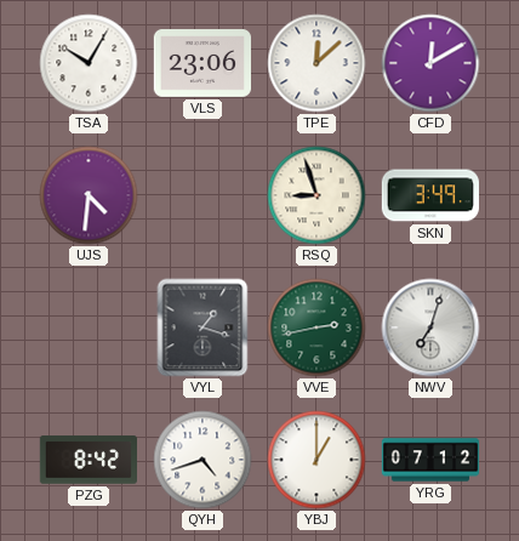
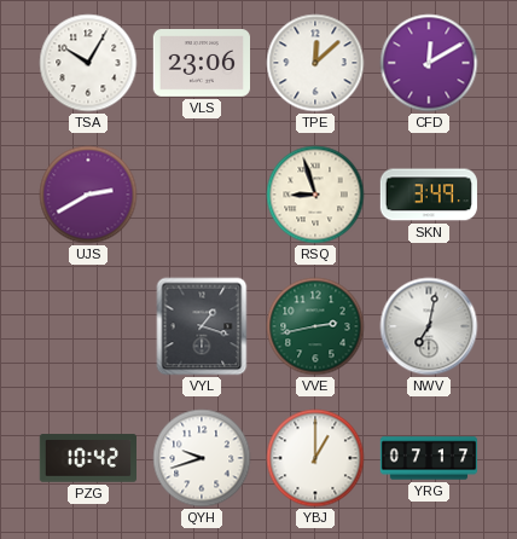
UJS: 4:31 -> 2:40
NWV: 7:03 -> 7:02
PZG: 8:42 -> 10:42
QYH: 4:42 -> 9:42
YRG: 07:12 -> 07:17
